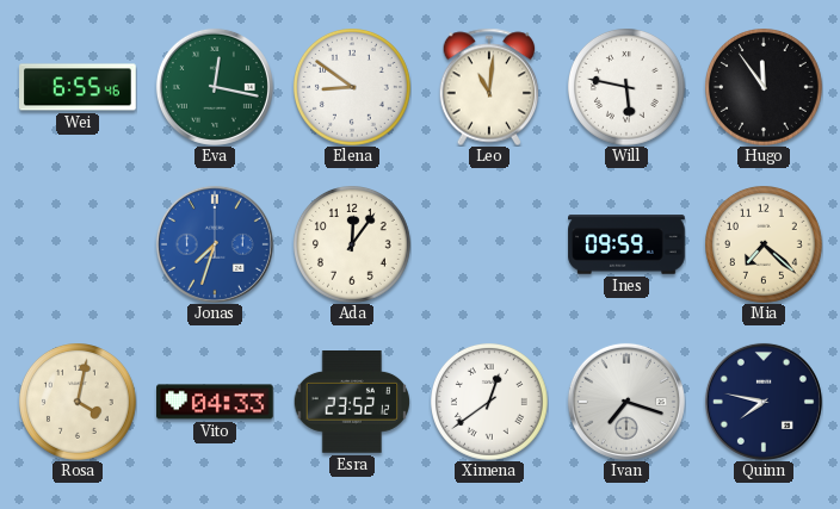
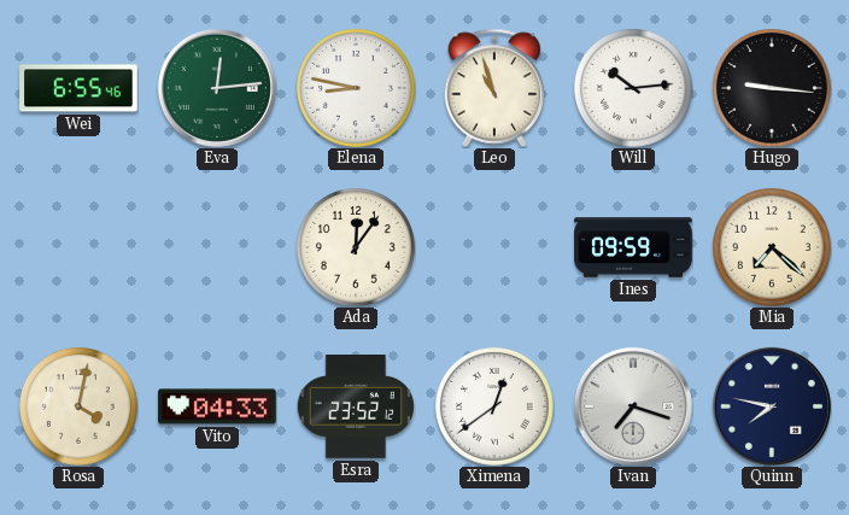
Eva: 12:17 -> 12:14
Elena: 8:51 -> 8:47
Leo: 11:01 -> 10:57
Will: 5:47 -> 10:14
Hugo: 11:54 -> 9:16
Jonas: 7:33 -> none
